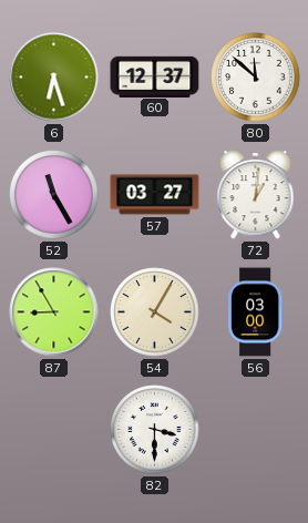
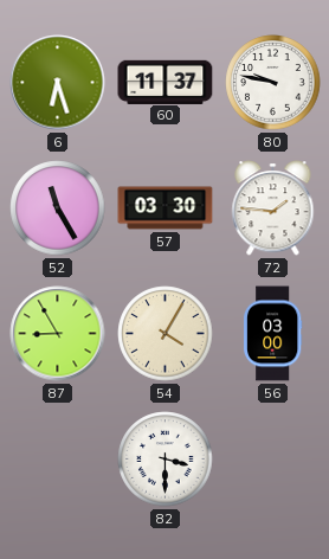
60: 12:37 -> 11:37
80: 11:52 -> 9:47
57: 03:27 -> 03:30
72: 1:01 -> 1:46
